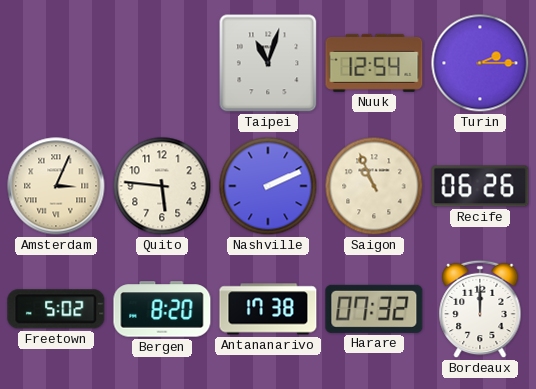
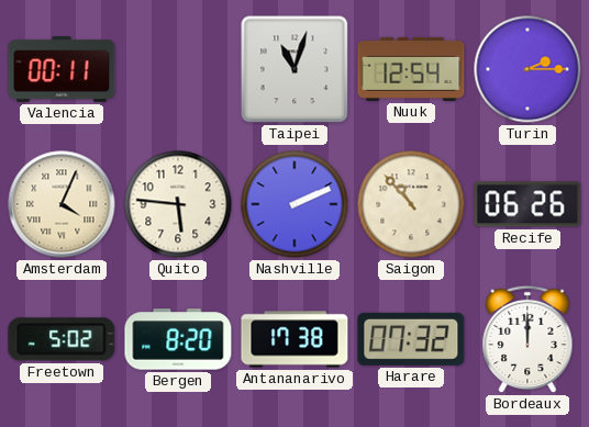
Valencia: none -> 00:11
Amsterdam: 3:04 -> 4:04
Saigon: 10:56 -> 10:53
